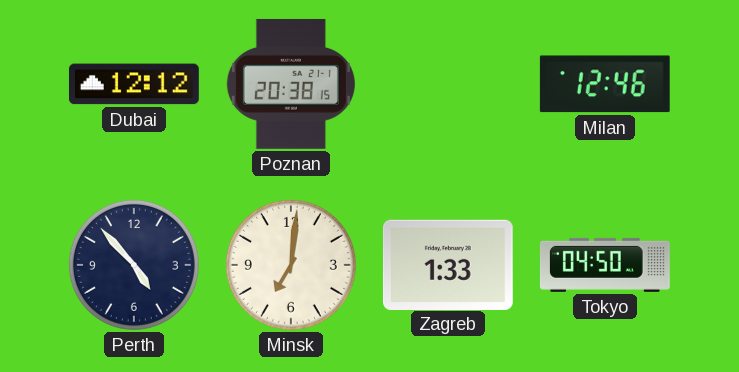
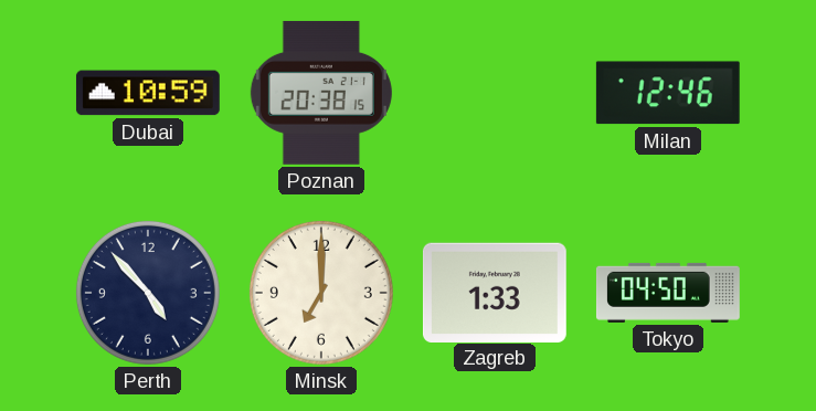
Dubai: 12:12 -> 10:59
Minsk: 7:01 -> 7:00
